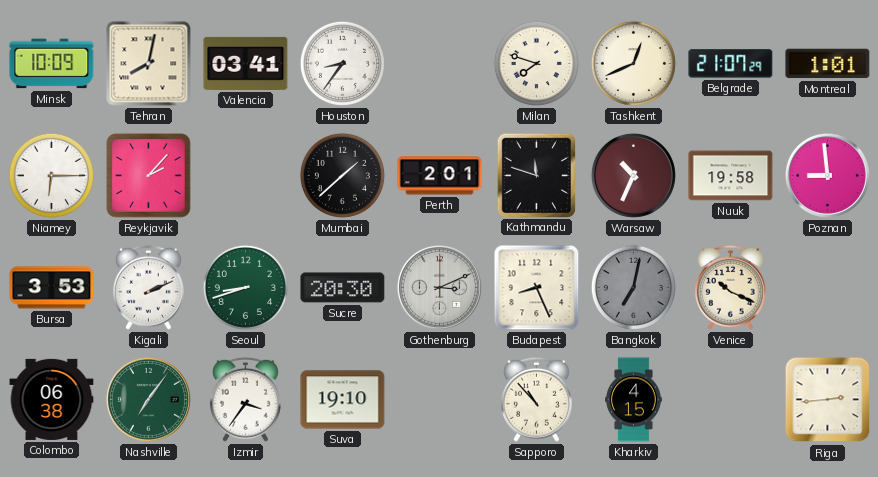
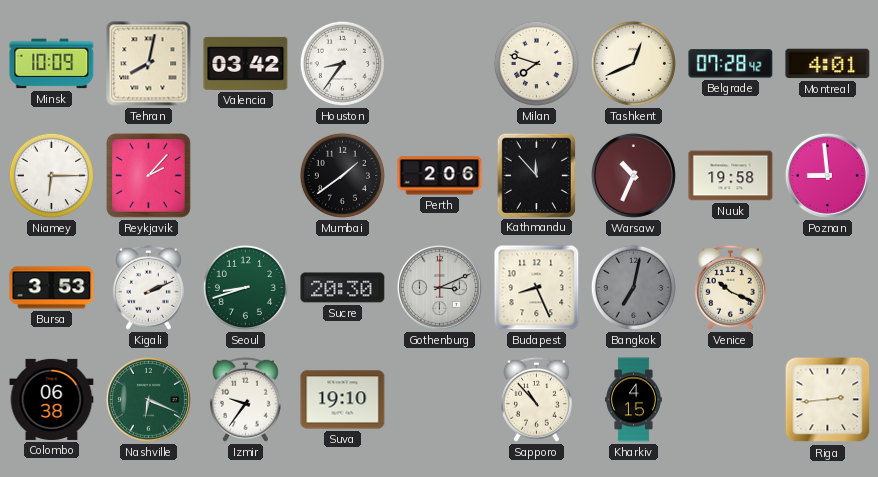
Valencia: 03:41 -> 03:42
Belgrade: 21:07 -> 07:28
Montreal: 1:01 -> 4:01
Mumbai: 1:38 -> 1:39
Perth: 2:01 -> 2:06
Kathmandu: 11:48 -> 11:53
Nashville: 7:06 -> 6:19
Izmir: 3:36 -> 9:36
